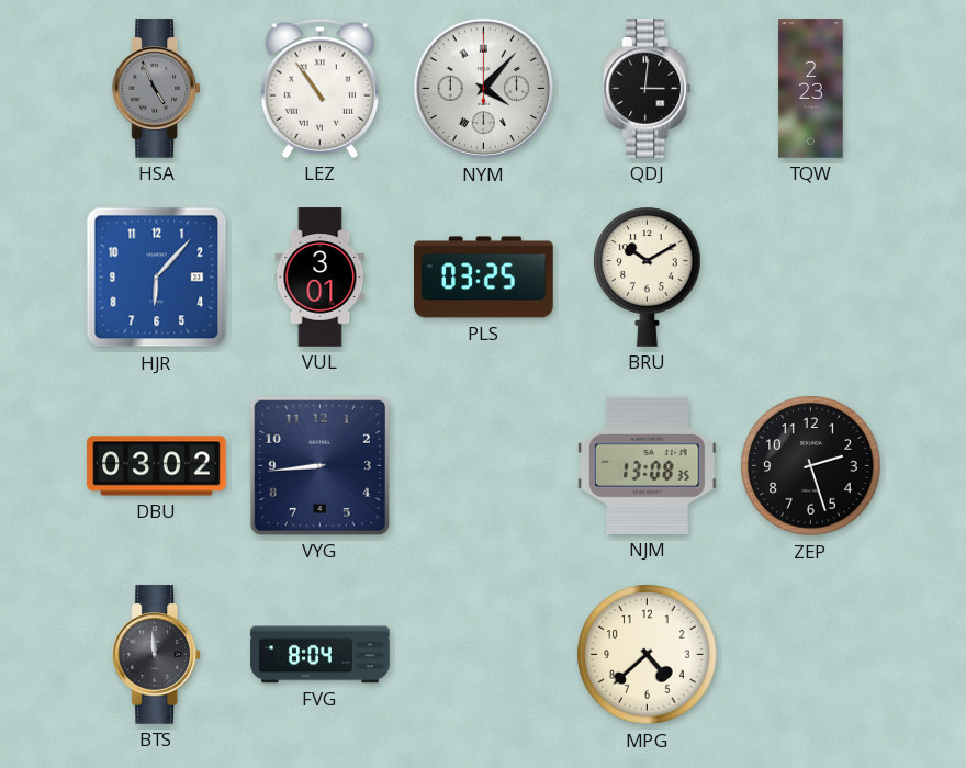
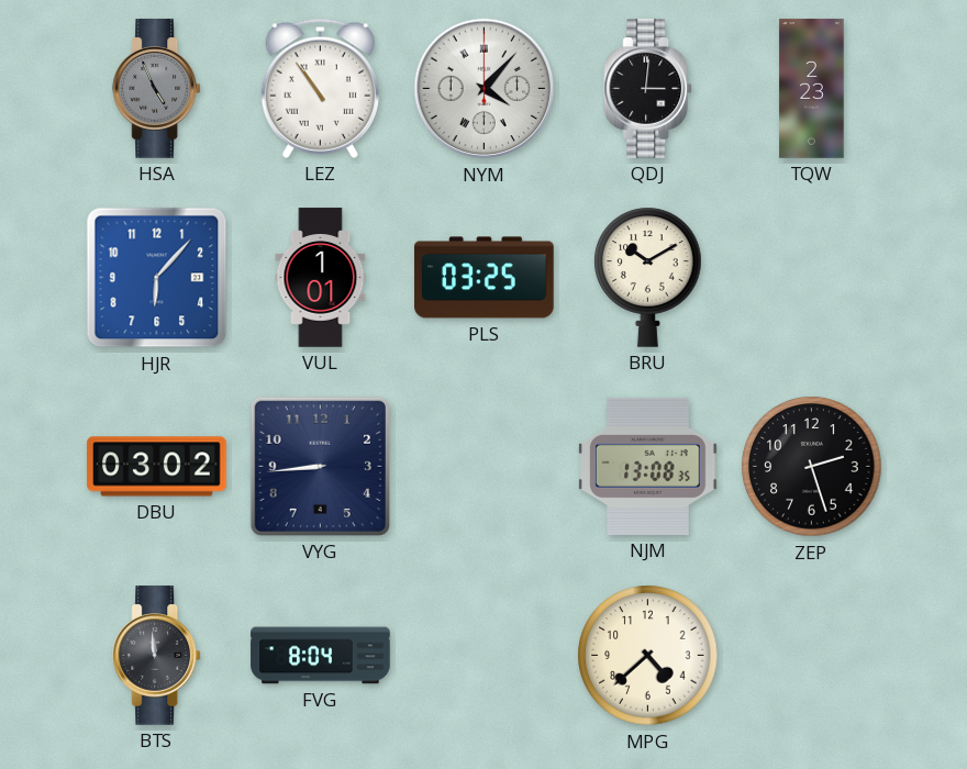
VUL: 3:01 -> 1:01
